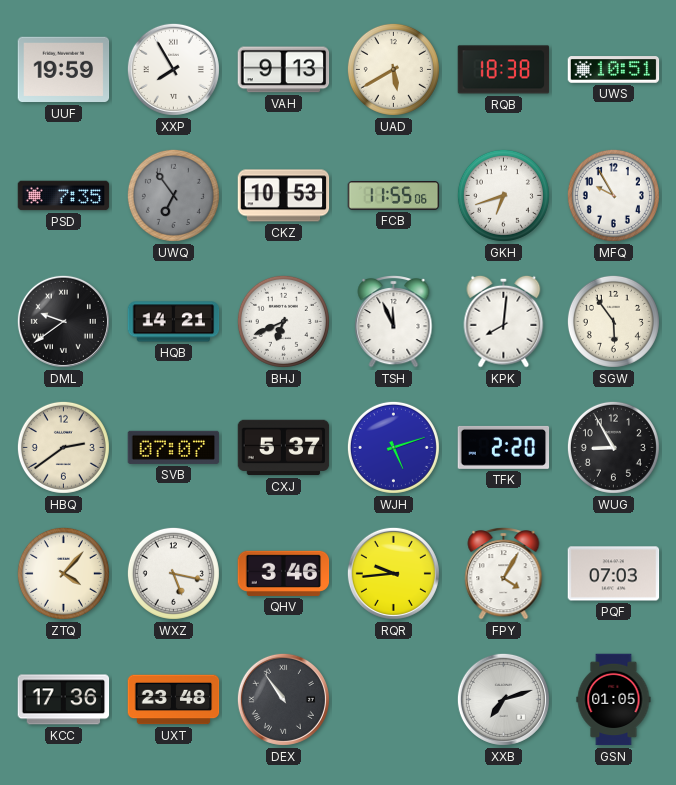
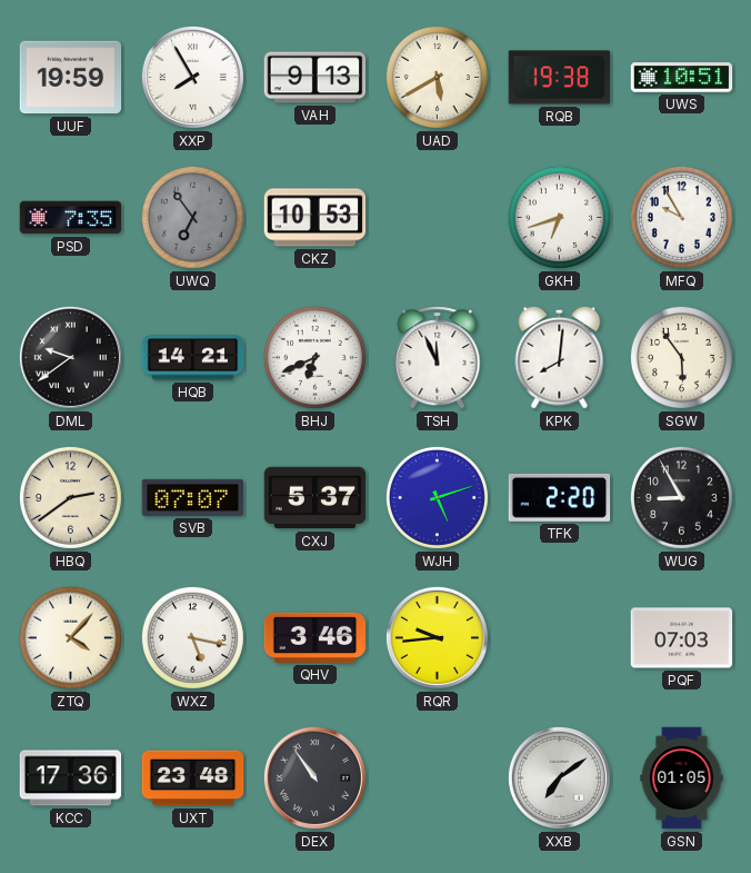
RQB: 18:38 -> 19:38
FCB: 11:55 -> none
FPY: 4:05 -> none
XXB: 7:12 -> 7:09
